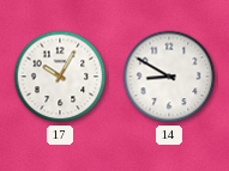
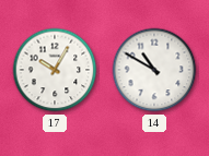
14: 8:50 -> 10:50
